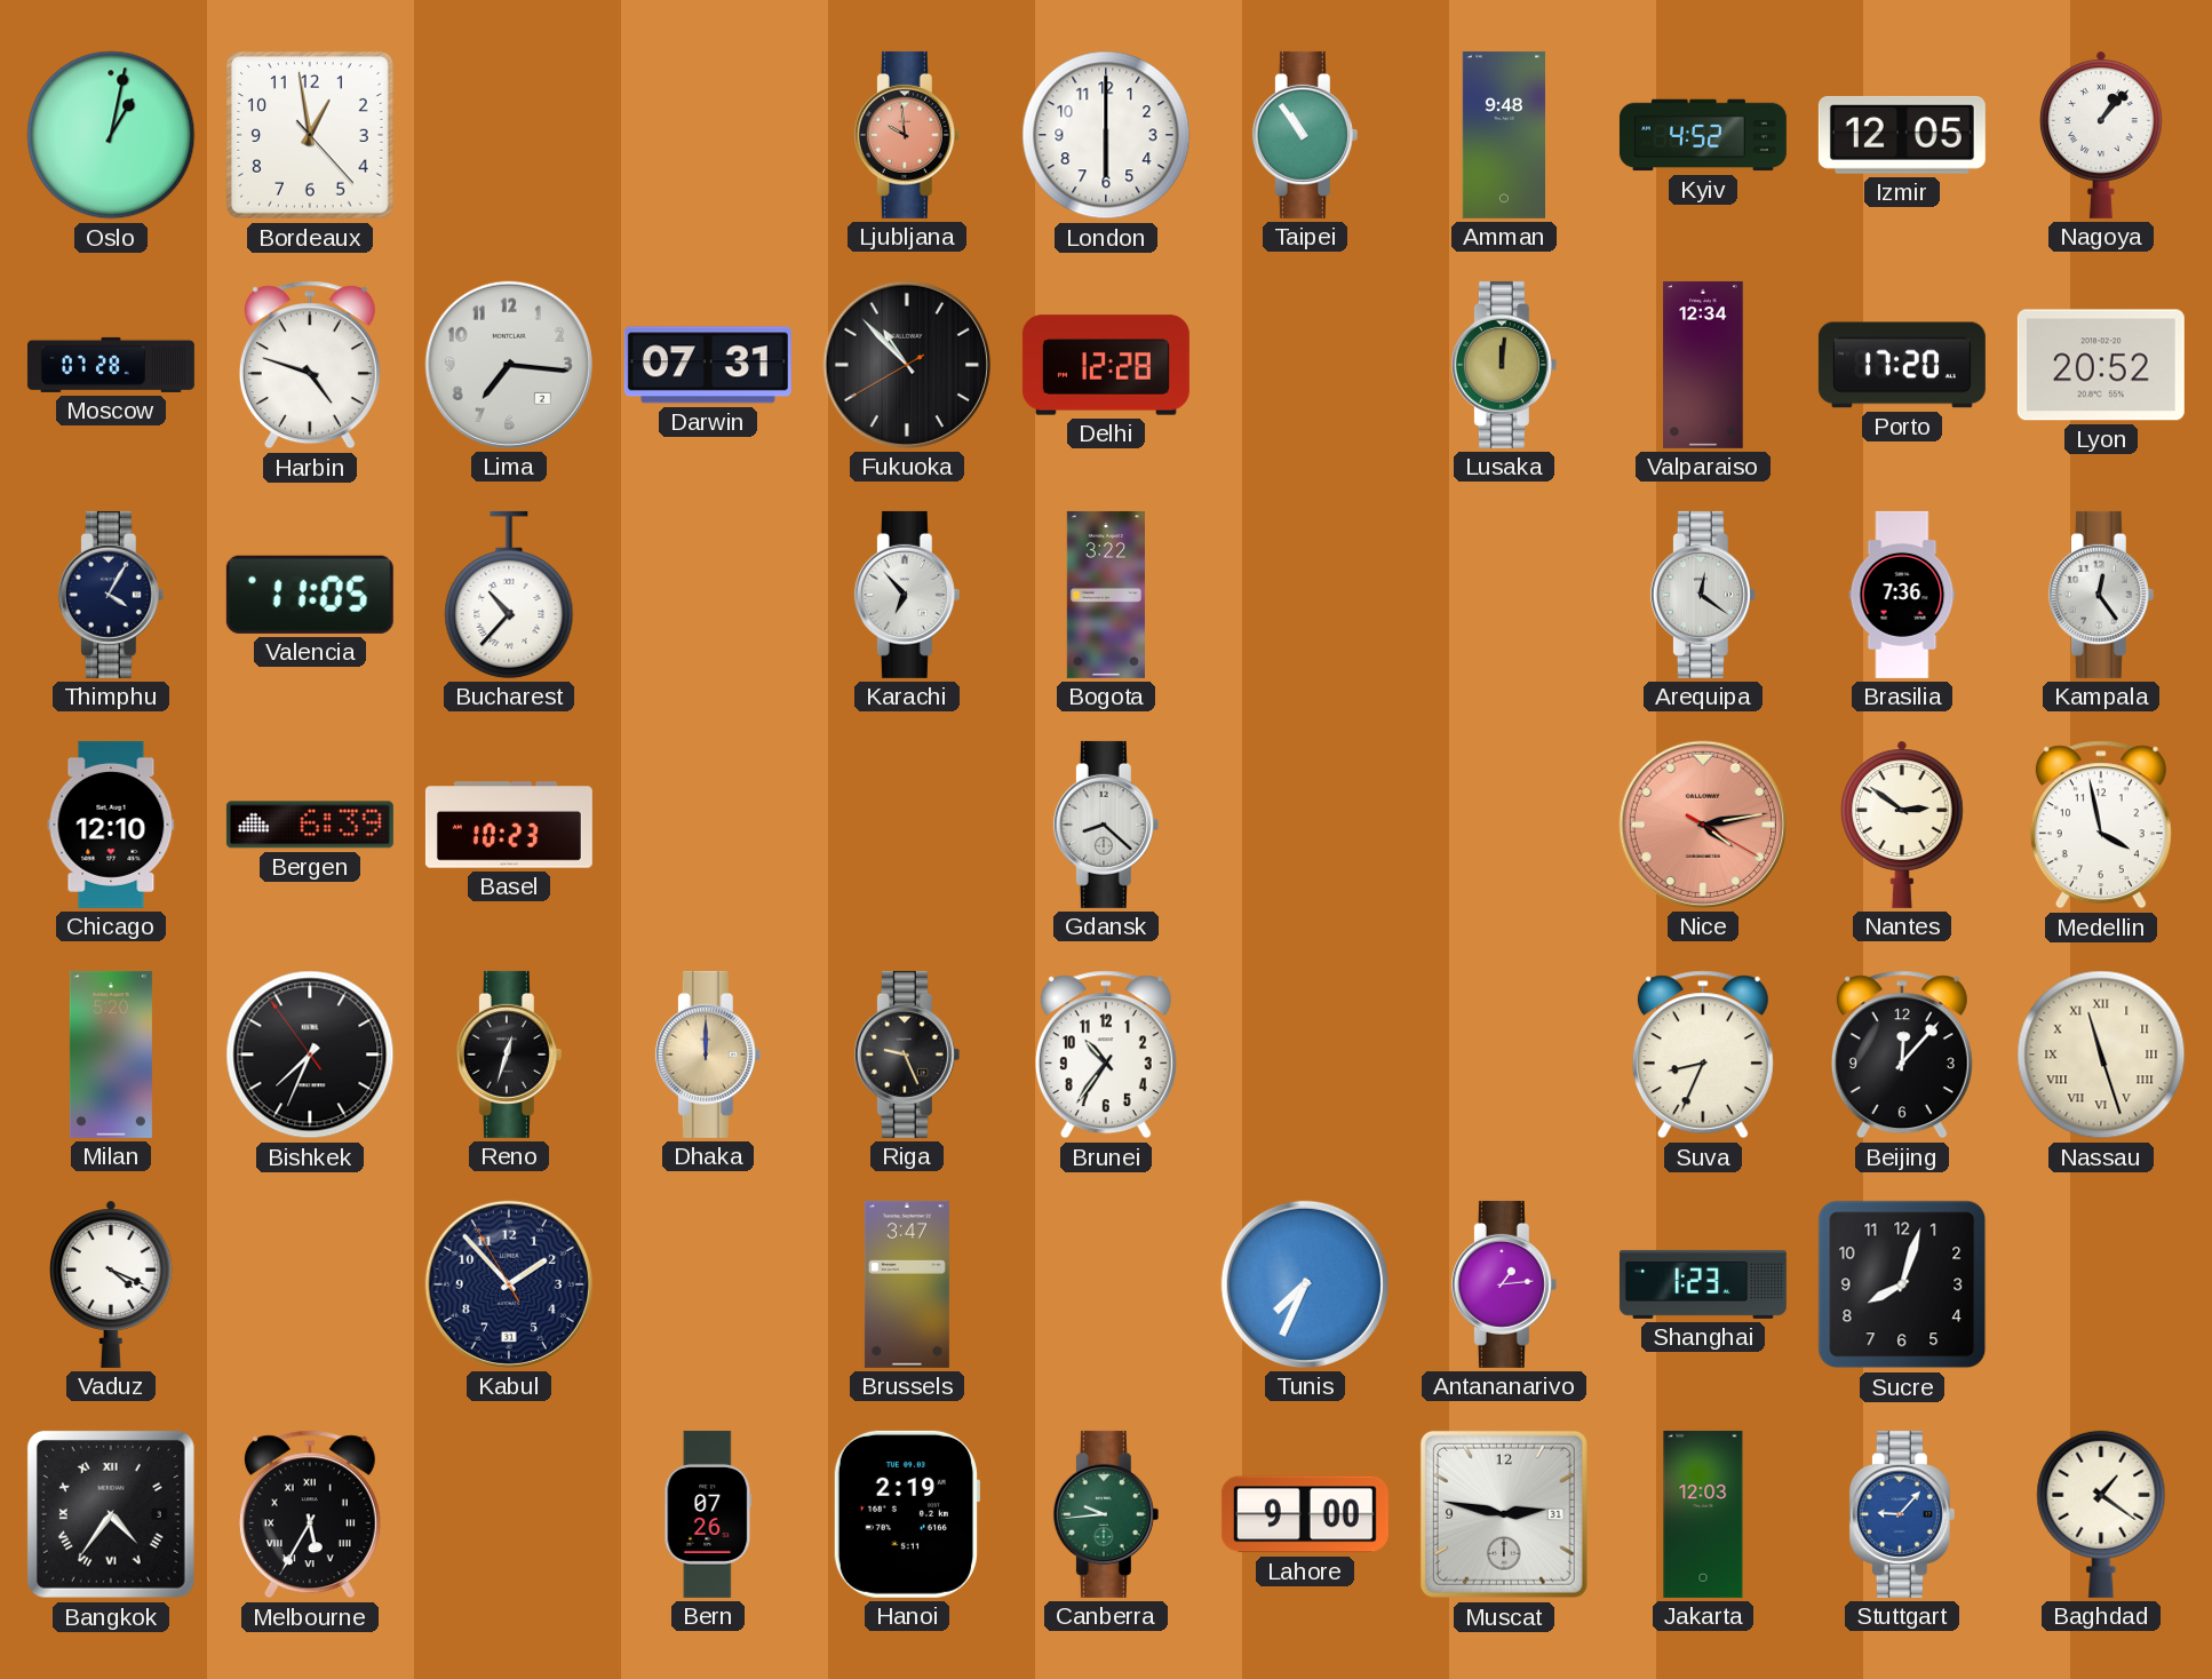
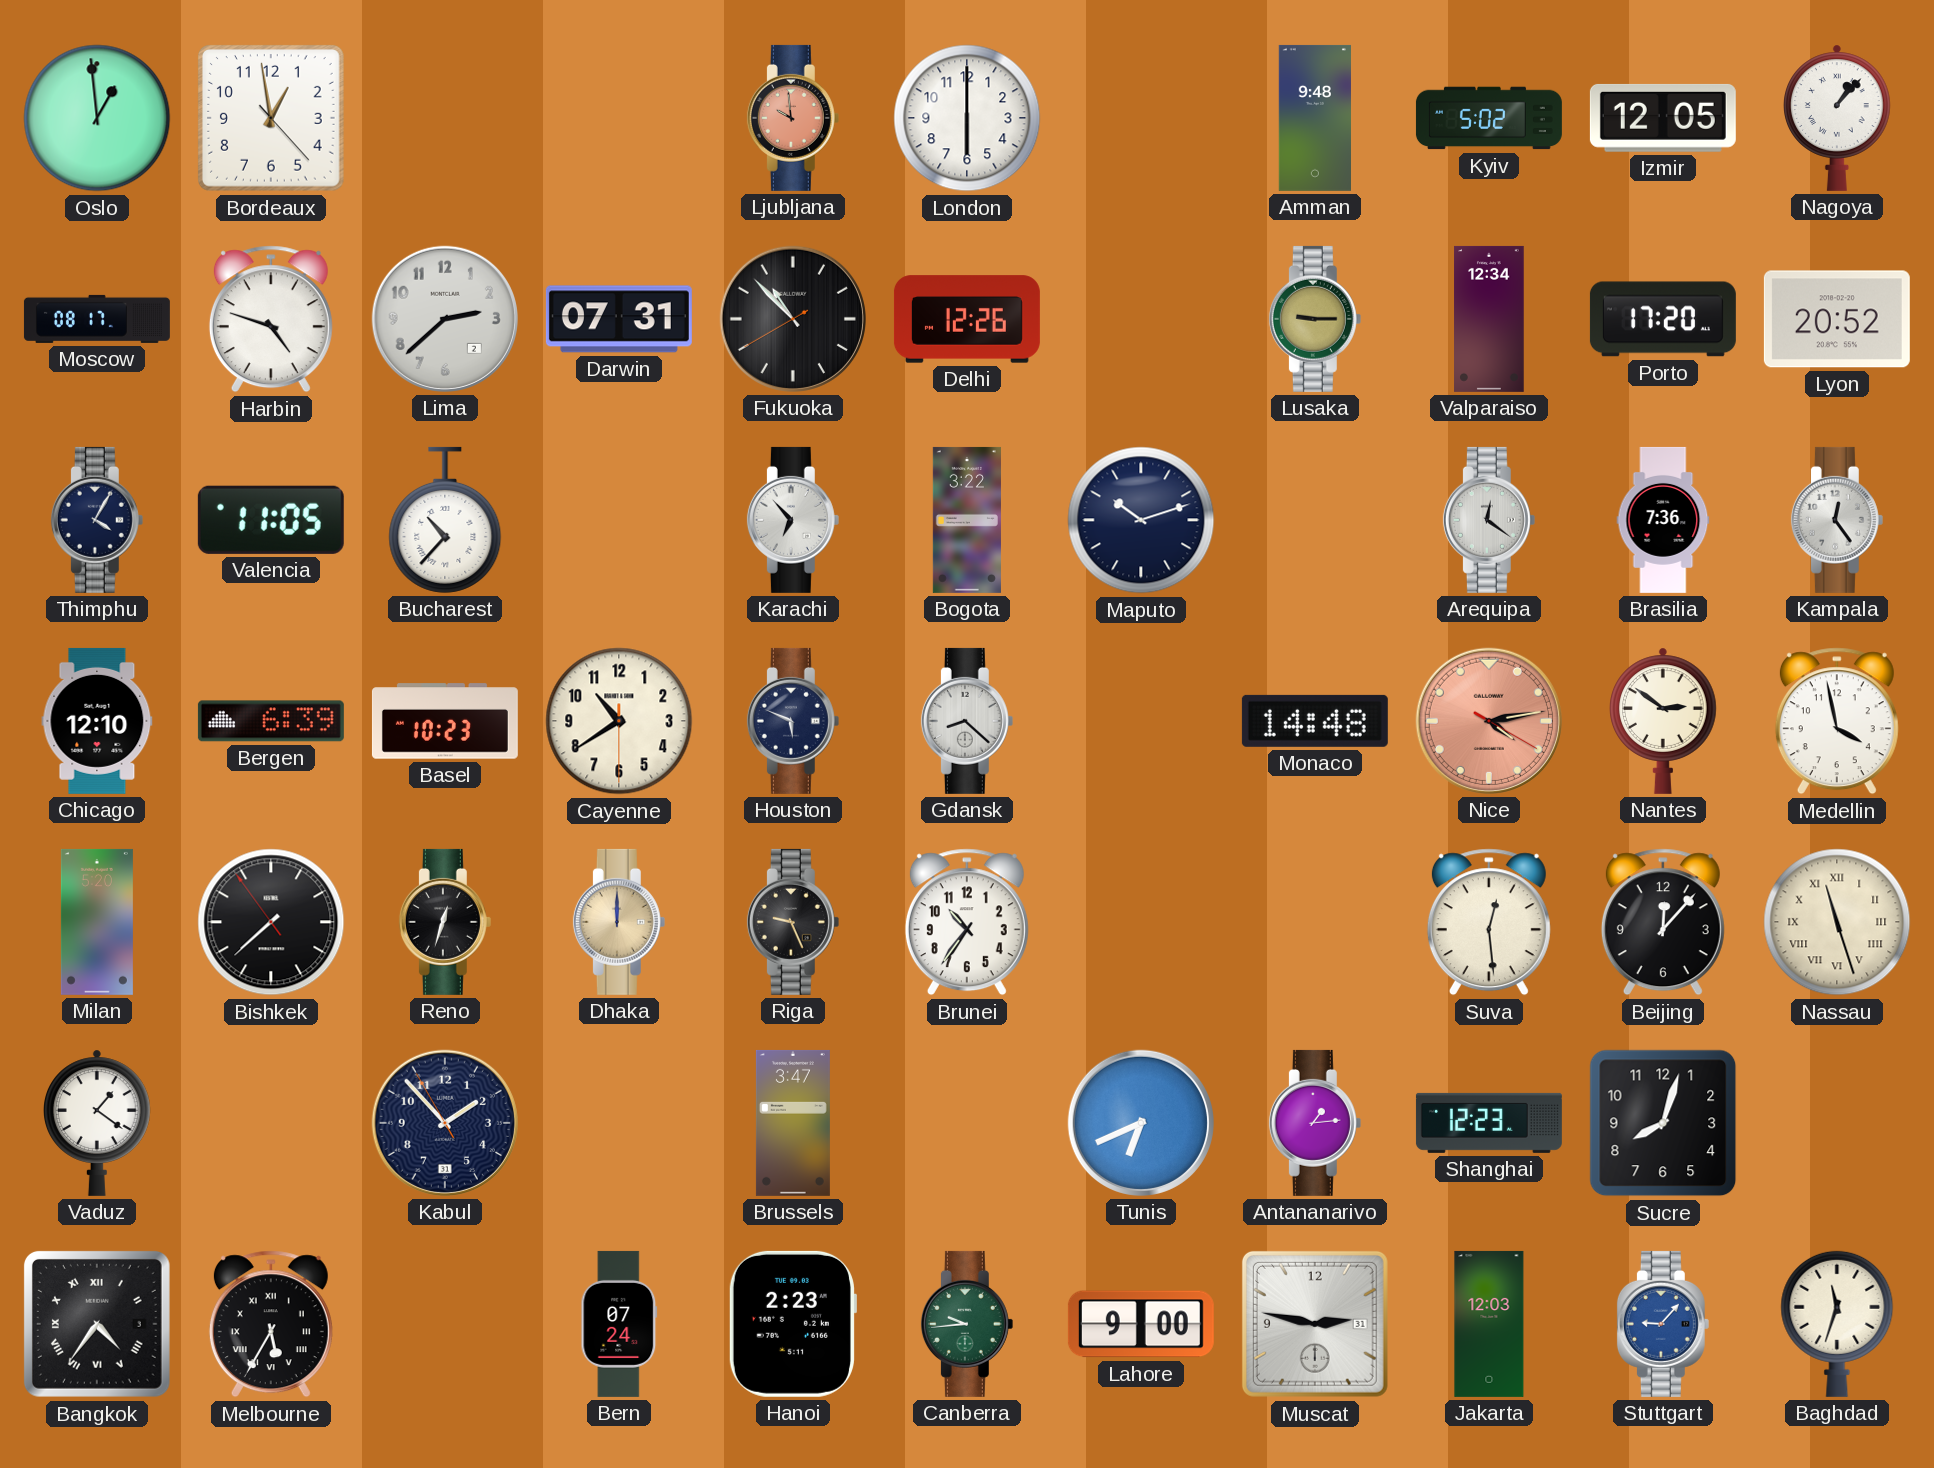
Oslo: 1:02 -> 12:59
Taipei: 10:54 -> none
Kyiv: 4:52 -> 5:02
Moscow: 07:28 -> 08:17
Lima: 7:16 -> 2:38
Delhi: 12:28 -> 12:26
Lusaka: 12:01 -> 9:15
Maputo: none -> 10:12
Cayenne: none -> 10:39
Houston: none -> 5:49
Monaco: none -> 14:48
Bishkek: 7:33 -> 7:37
Suva: 8:34 -> 12:29
Vaduz: 4:19 -> 1:21
Tunis: 7:34 -> 6:41
Shanghai: 1:23 -> 12:23
Bern: 07:26 -> 07:24
Hanoi: 2:19 -> 2:23
Baghdad: 1:21 -> 11:33
